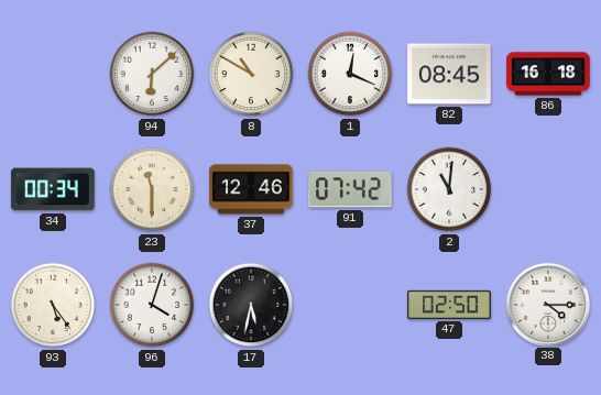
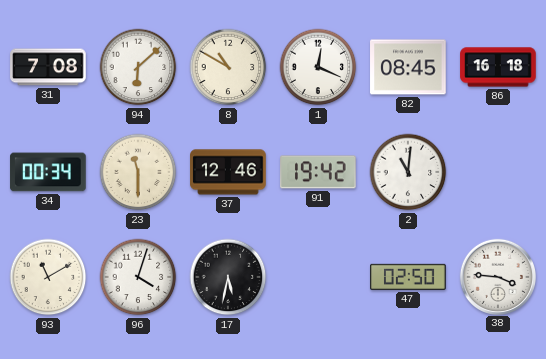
31: none -> 7:08
91: 07:42 -> 19:42
93: 5:24 -> 11:10
38: 4:15 -> 3:46
